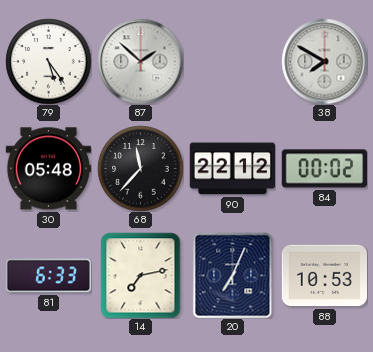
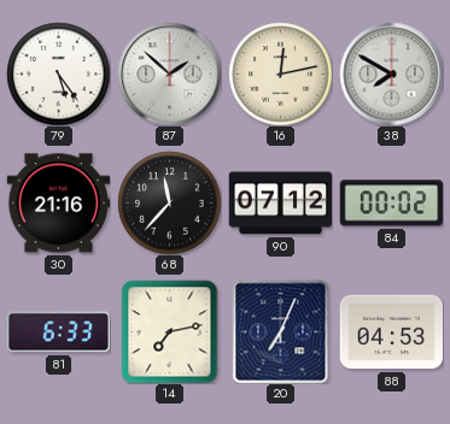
16: none -> 12:13
30: 05:48 -> 21:16
90: 22:12 -> 07:12
88: 10:53 -> 04:53
